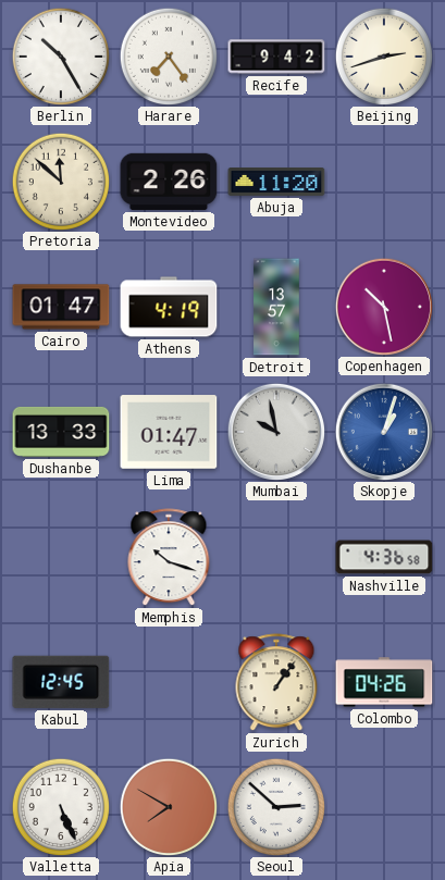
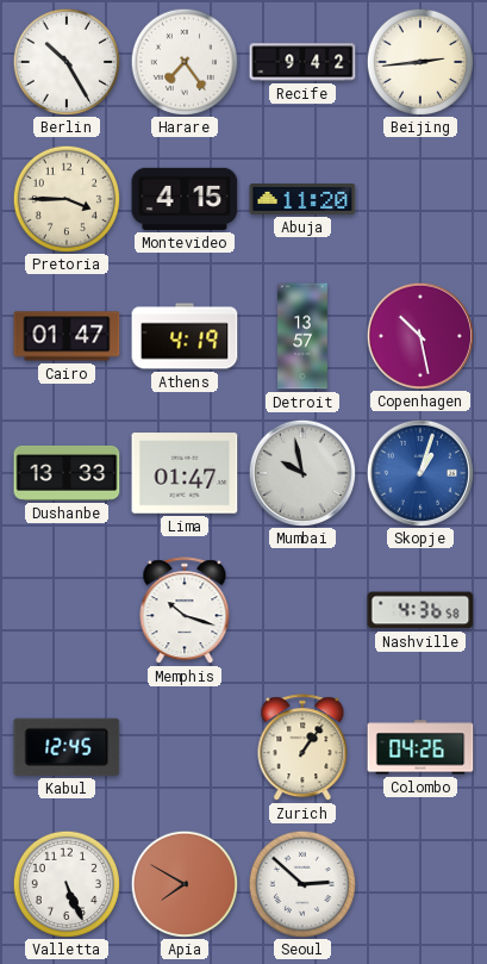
Beijing: 2:42 -> 2:44
Pretoria: 11:52 -> 3:45
Montevideo: 2:26 -> 4:15
